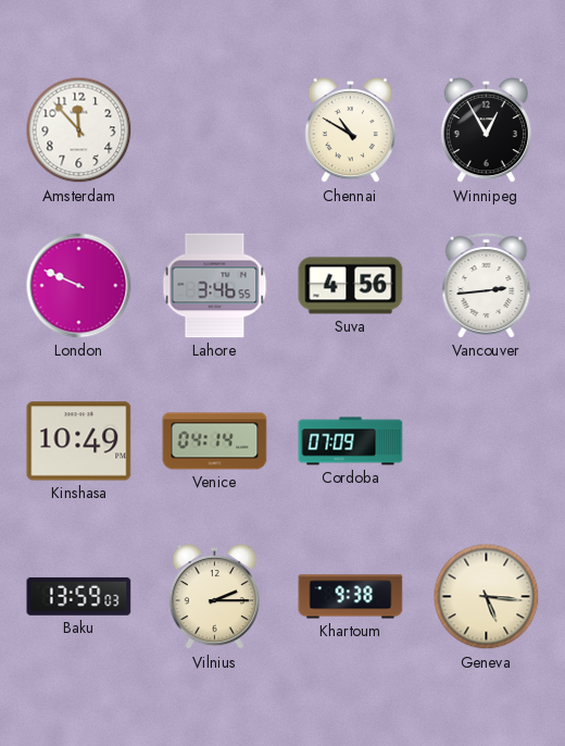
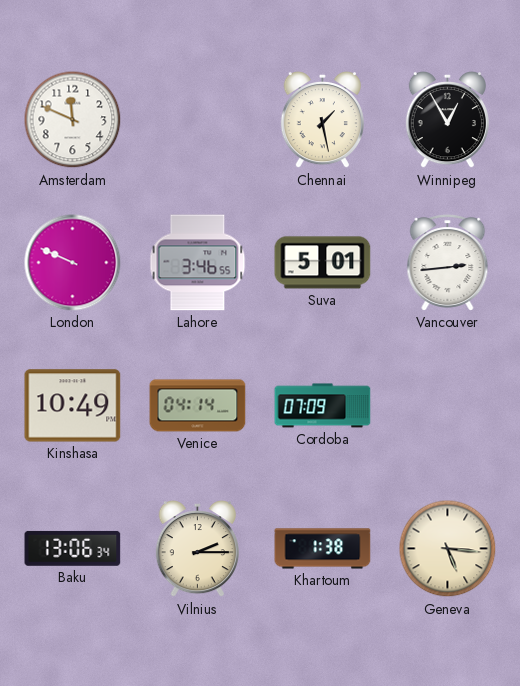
Amsterdam: 11:53 -> 11:49
Chennai: 10:50 -> 1:28
Suva: 4:56 -> 5:01
Baku: 13:59 -> 13:06
Khartoum: 9:38 -> 1:38
